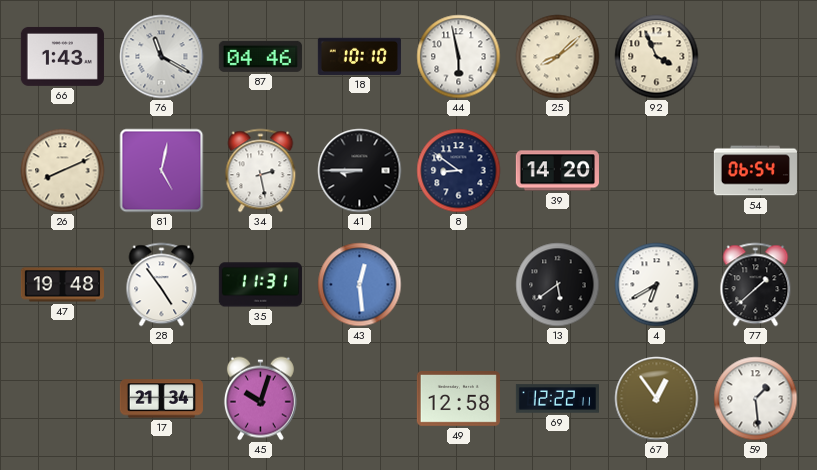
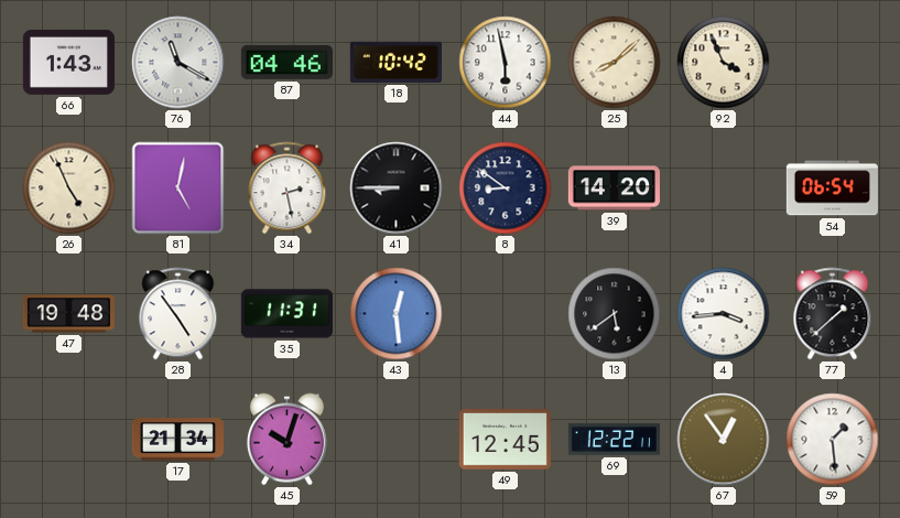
18: 10:10 -> 10:42
26: 8:11 -> 4:56
4: 6:40 -> 3:44
49: 12:58 -> 12:45
